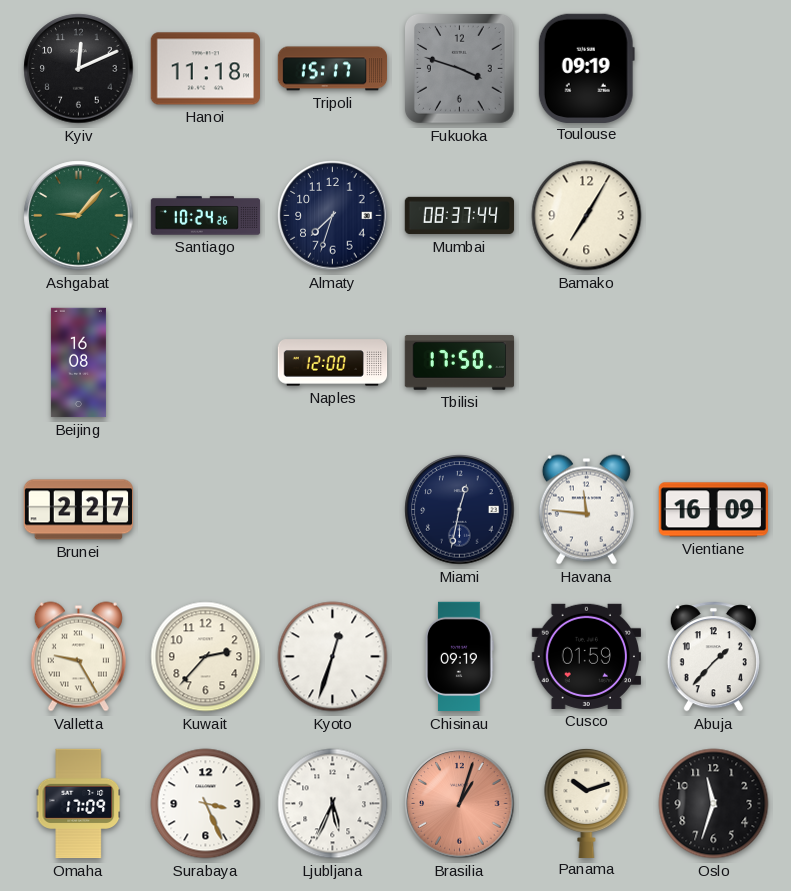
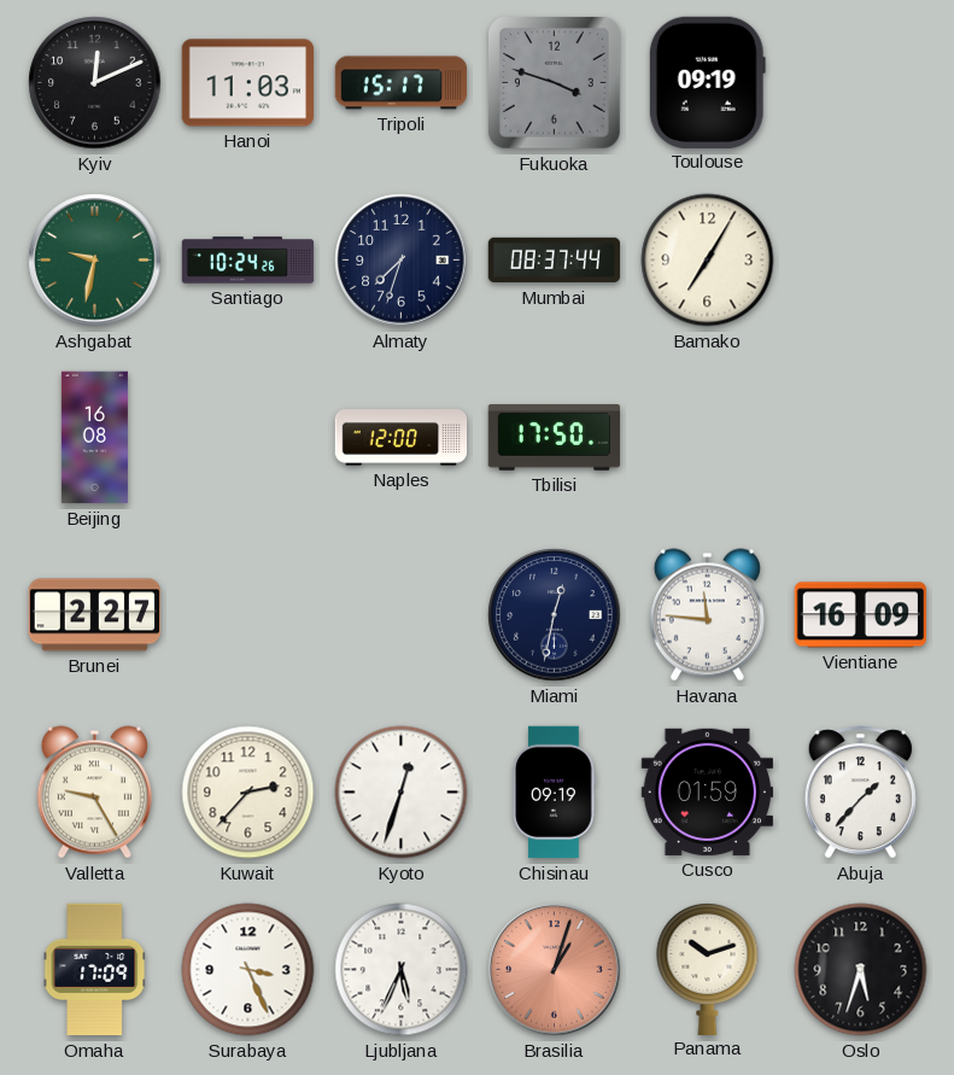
Hanoi: 11:18 -> 11:03
Ashgabat: 9:07 -> 9:32
Oslo: 11:33 -> 5:33
